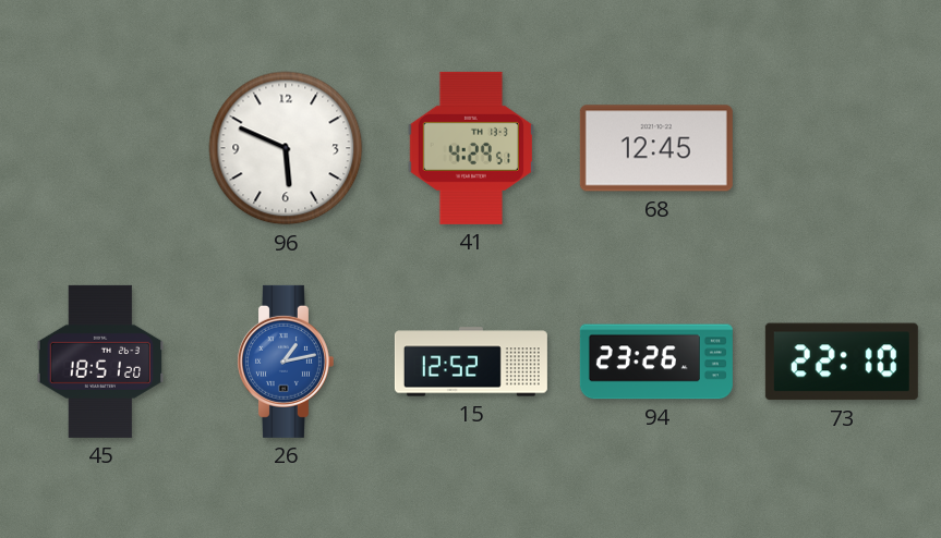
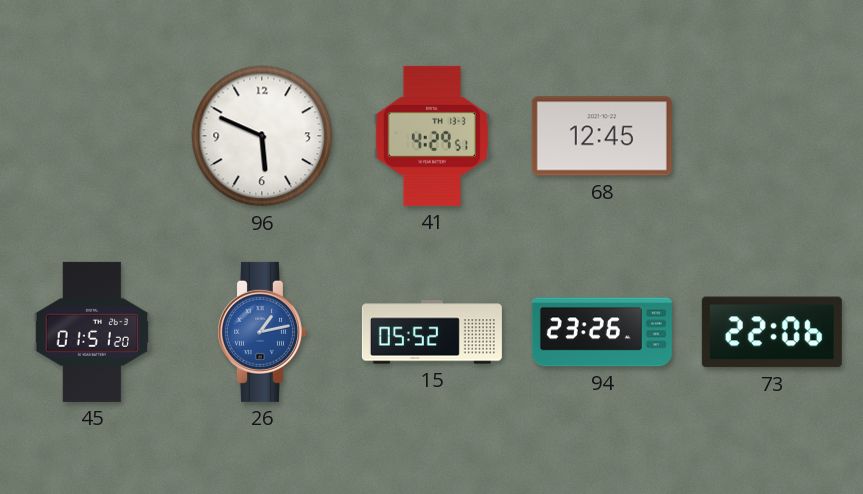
45: 18:51 -> 01:51
15: 12:52 -> 05:52
73: 22:10 -> 22:06
